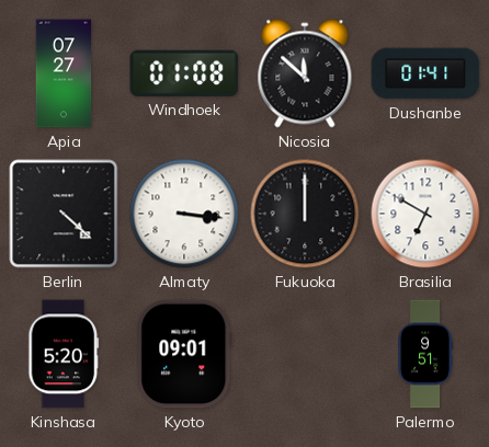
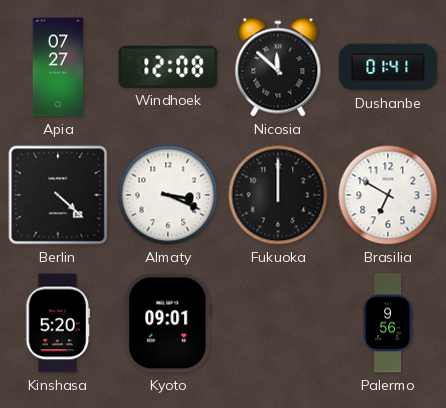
Windhoek: 01:08 -> 12:08
Almaty: 3:16 -> 3:19
Palermo: 9:51 -> 9:56
